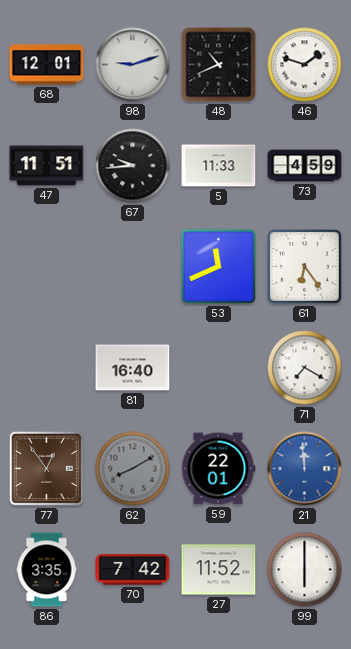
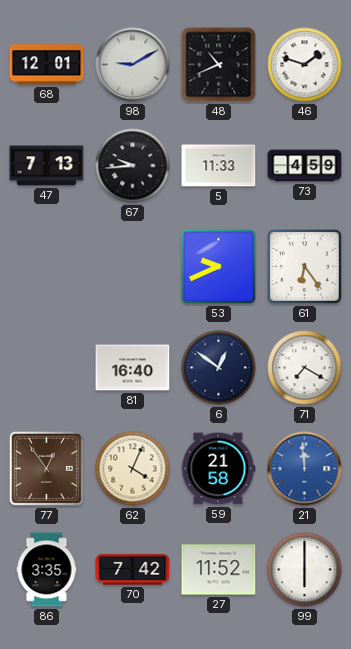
98: 9:12 -> 9:10
47: 11:51 -> 7:13
53: 11:41 -> 9:41
6: none -> 12:51
62: 8:10 -> 4:04
62 dial: grey -> cream
59: 22:01 -> 21:58
